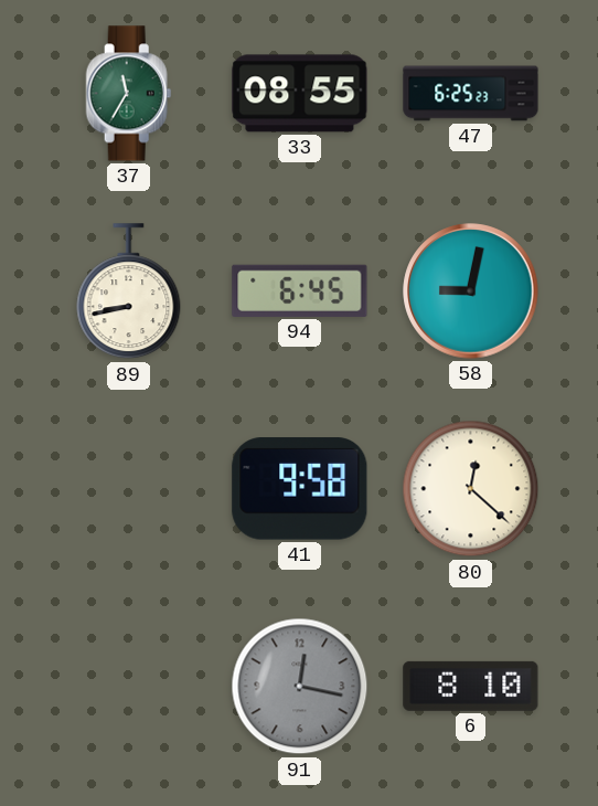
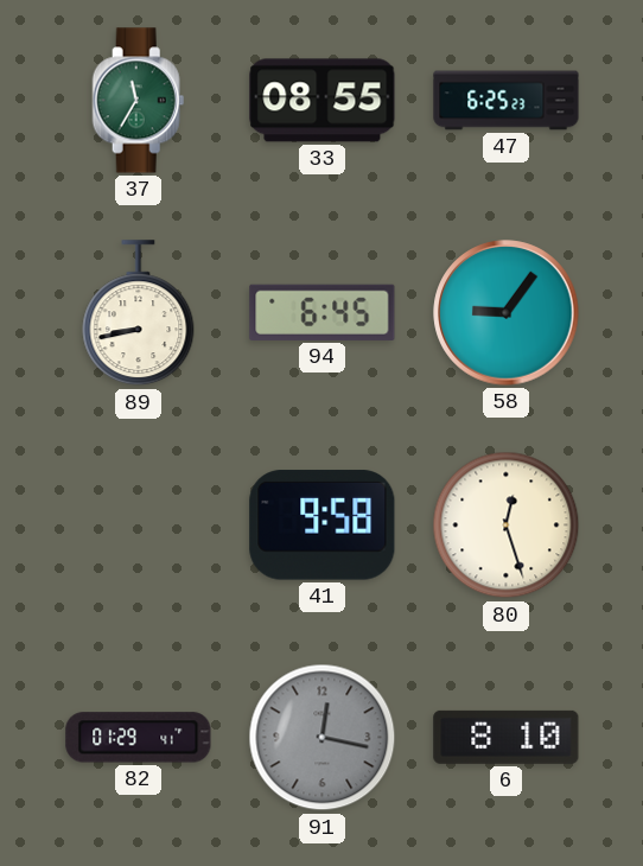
58: 9:02 -> 9:06
80: 12:22 -> 12:27
82: none -> 01:29
